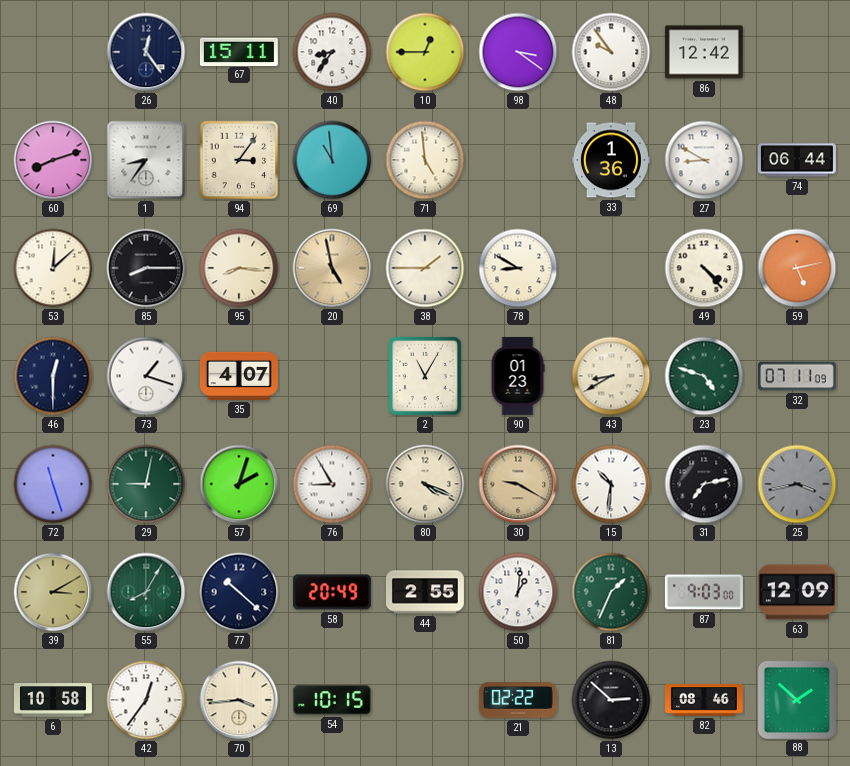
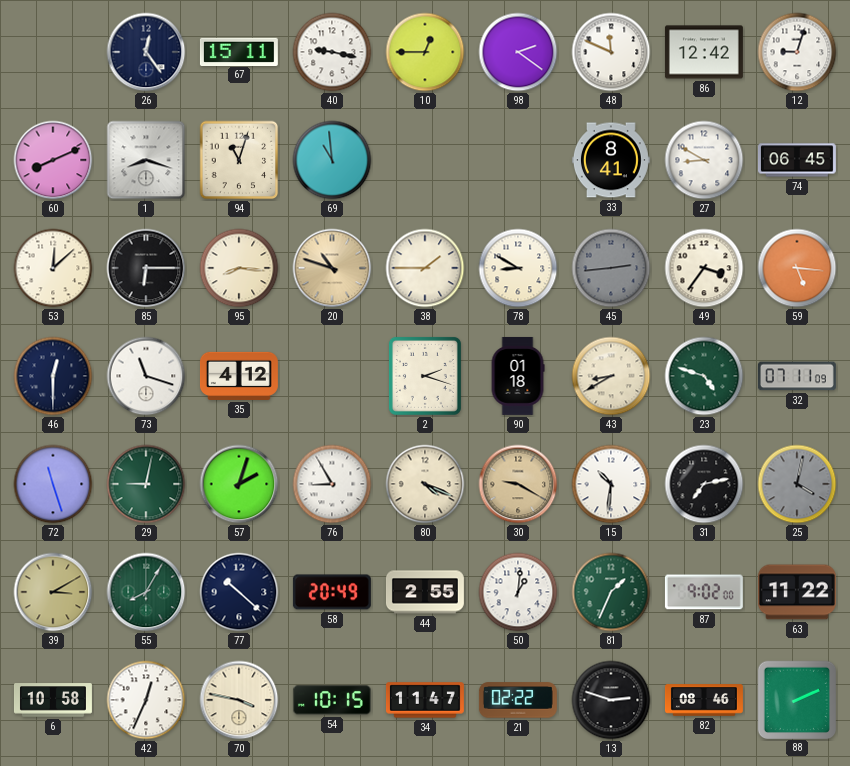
40: 8:36 -> 9:17
98: 3:21 -> 2:21
48: 9:54 -> 11:49
12: none -> 9:03
60: 8:12 -> 8:11
1: 8:36 -> 8:18
94: 3:06 -> 11:03
71: 4:59 -> none
33: 1:36 -> 8:41
74: 06:44 -> 06:45
85: 8:15 -> 6:15
20: 4:58 -> 10:48
45: none -> 2:44
49: 4:23 -> 3:36
59: 5:13 -> 5:16
73: 1:18 -> 11:18
35: 4:07 -> 4:12
2: 11:05 -> 2:18
90: 01:23 -> 01:18
25: 3:43 -> 4:02
87: 9:03 -> 9:02
63: 12:09 -> 11:22
42: 12:36 -> 12:34
70: 3:44 -> 3:47
34: none -> 11:47
13: 2:52 -> 2:48
88: 1:52 -> 2:11
